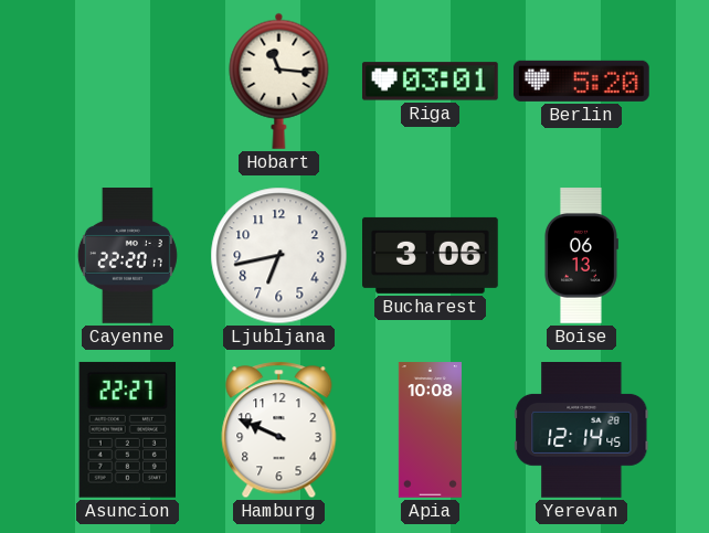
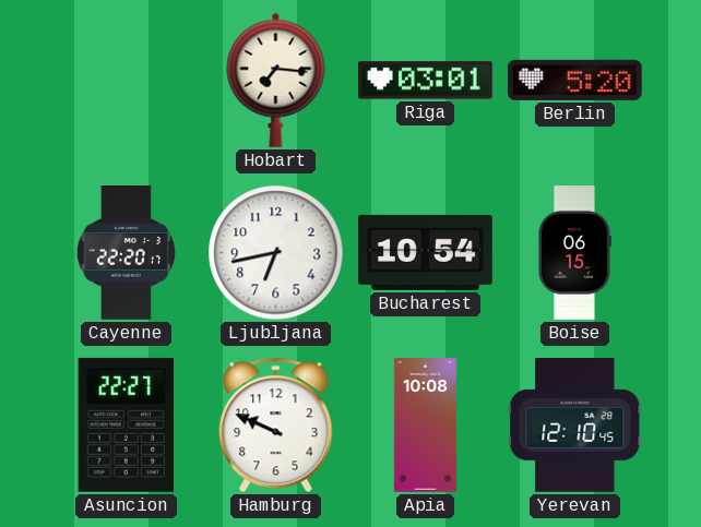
Hobart: 11:16 -> 7:16
Bucharest: 3:06 -> 10:54
Boise: 06:13 -> 06:15
Yerevan: 12:14 -> 12:10
